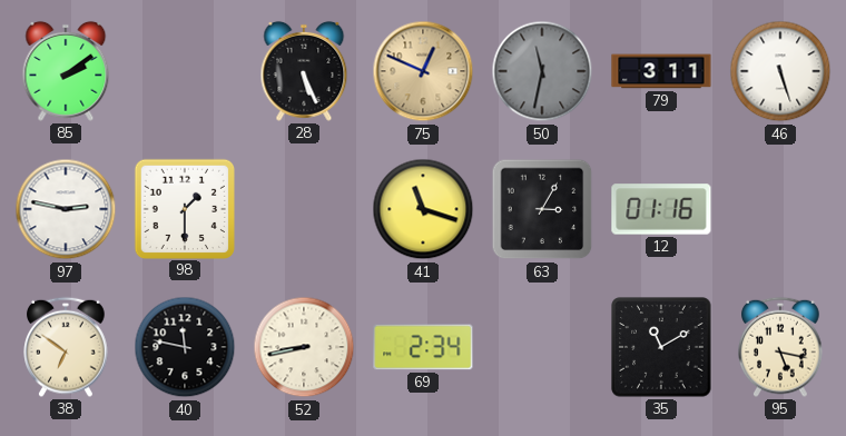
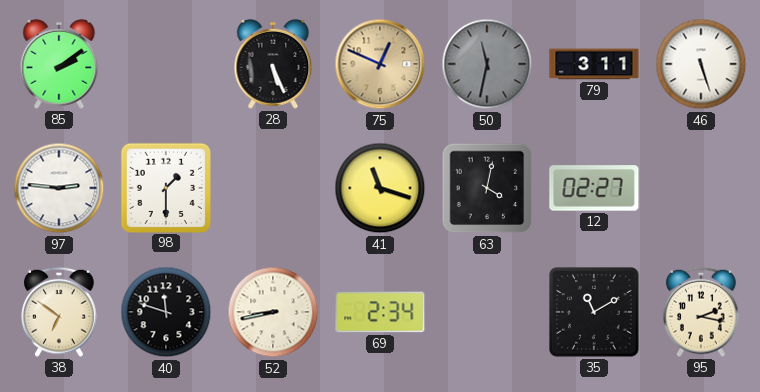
97: 2:47 -> 2:46
63: 3:05 -> 4:02
12: 01:16 -> 02:27
40: 11:47 -> 11:48
95: 5:17 -> 2:17
